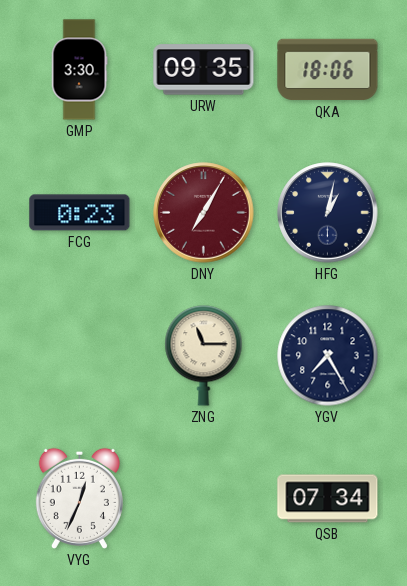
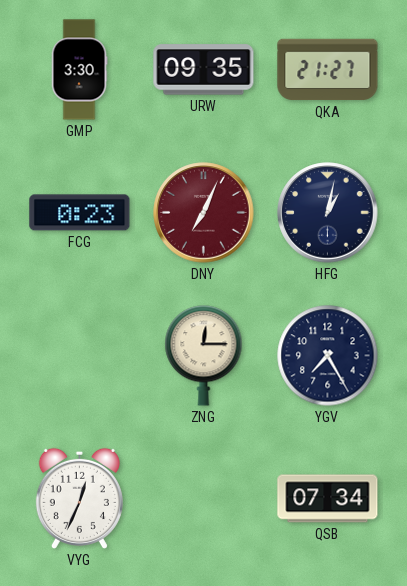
QKA: 18:06 -> 21:27
DNY: 7:05 -> 7:04
ZNG: 11:15 -> 12:15
